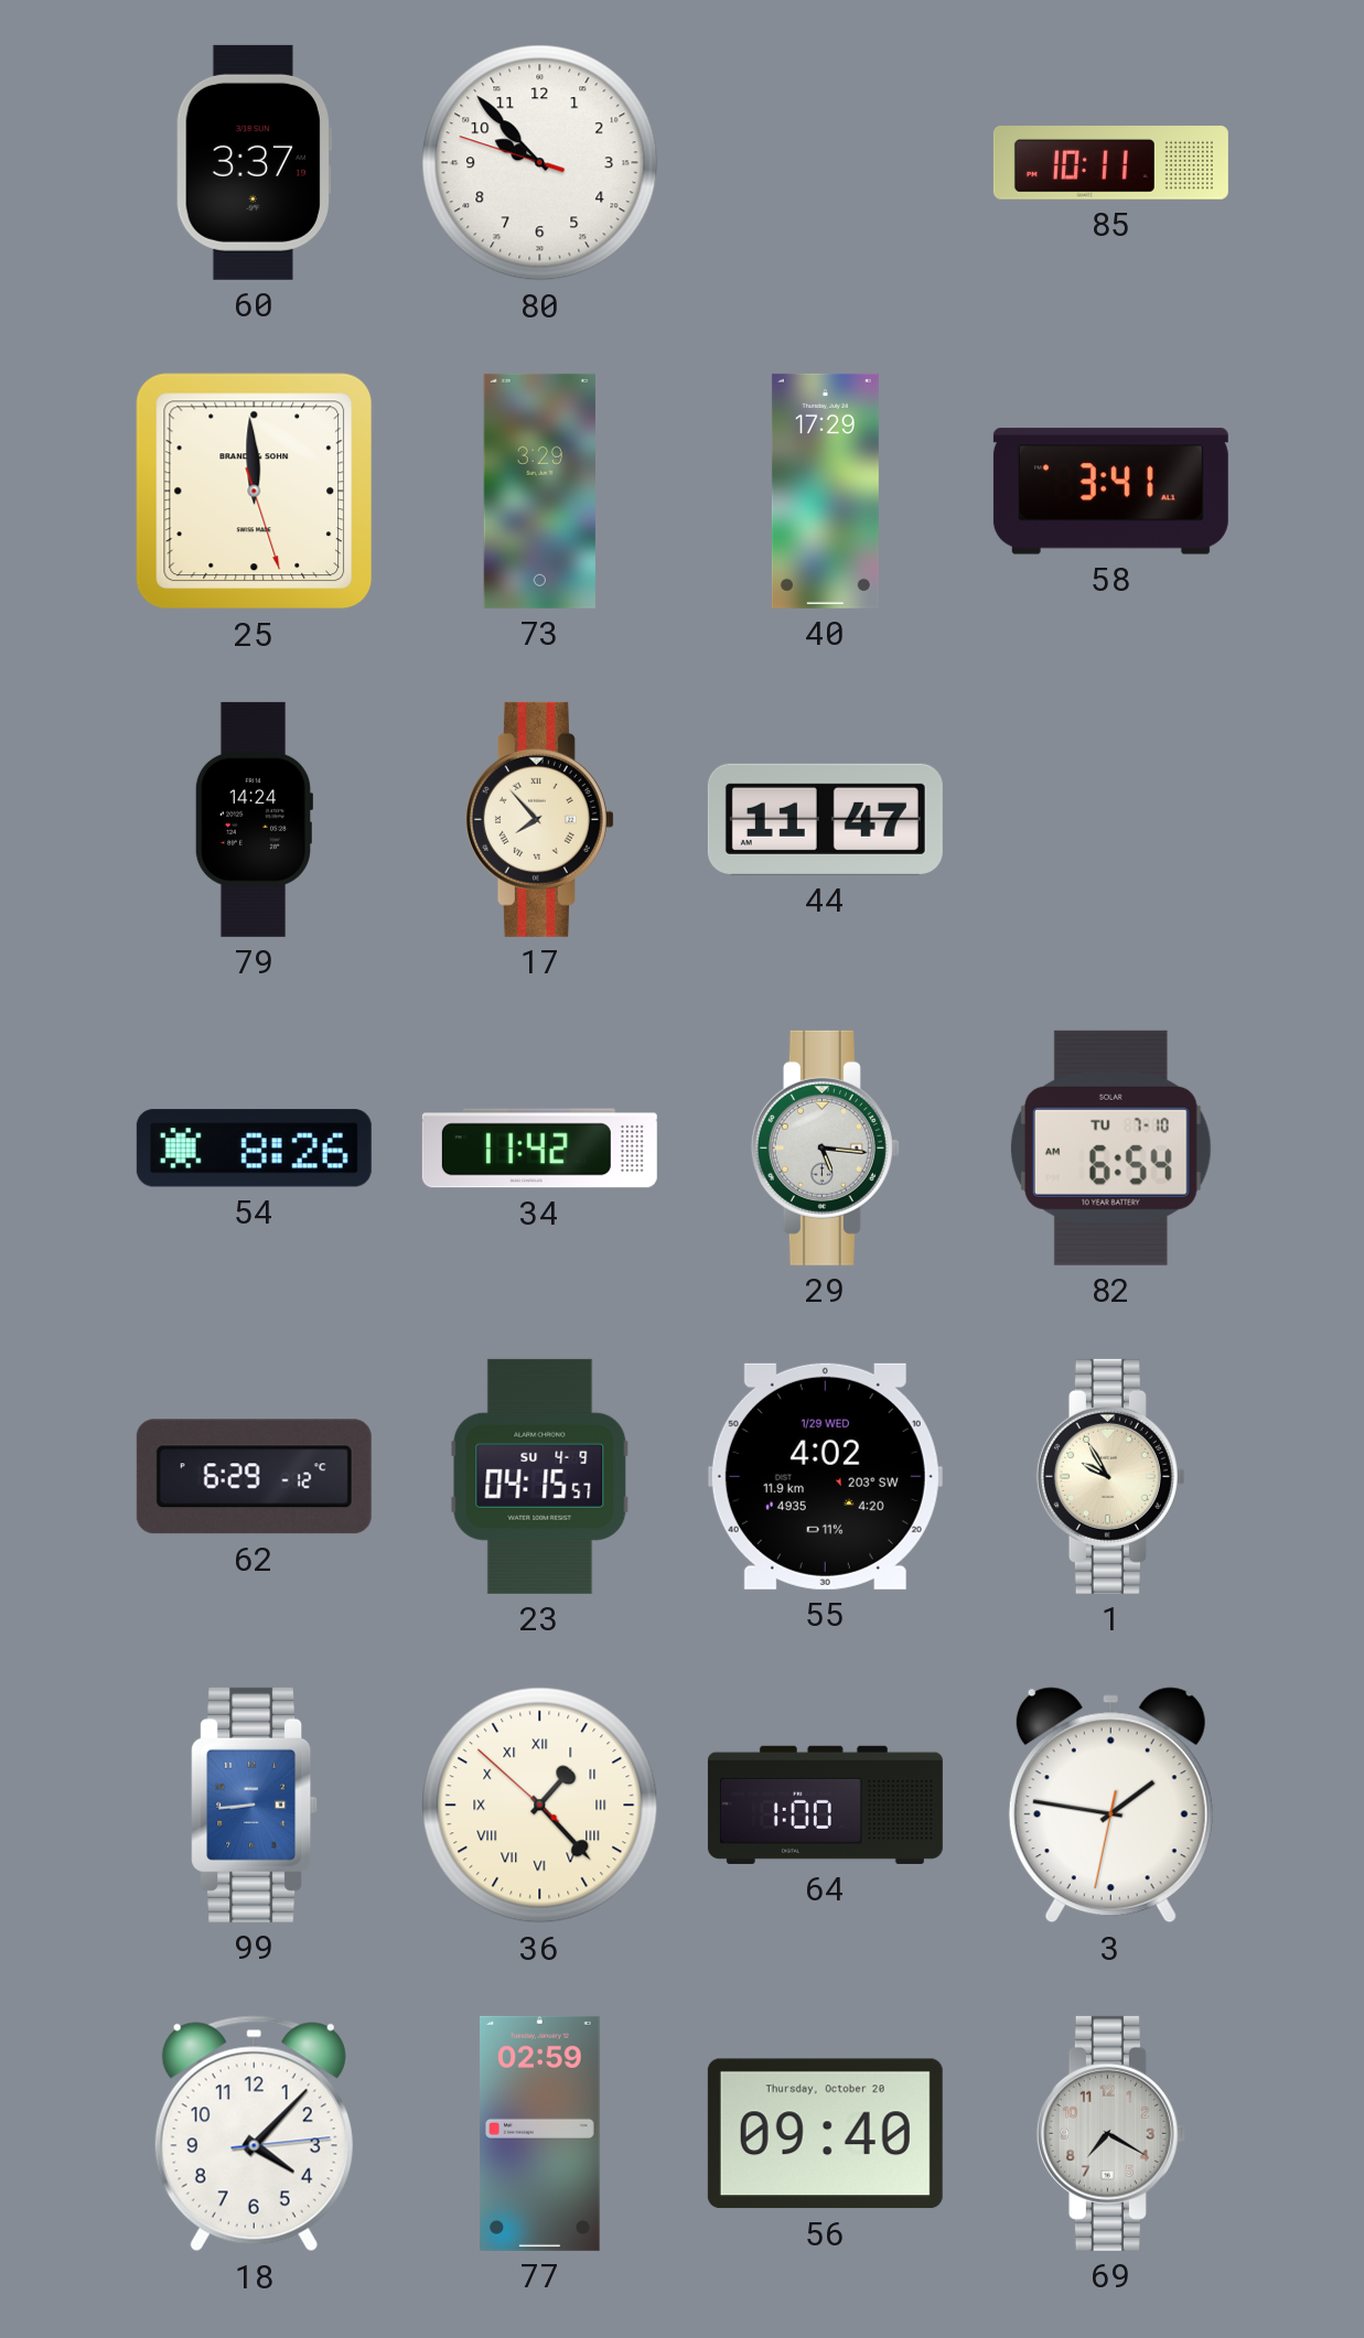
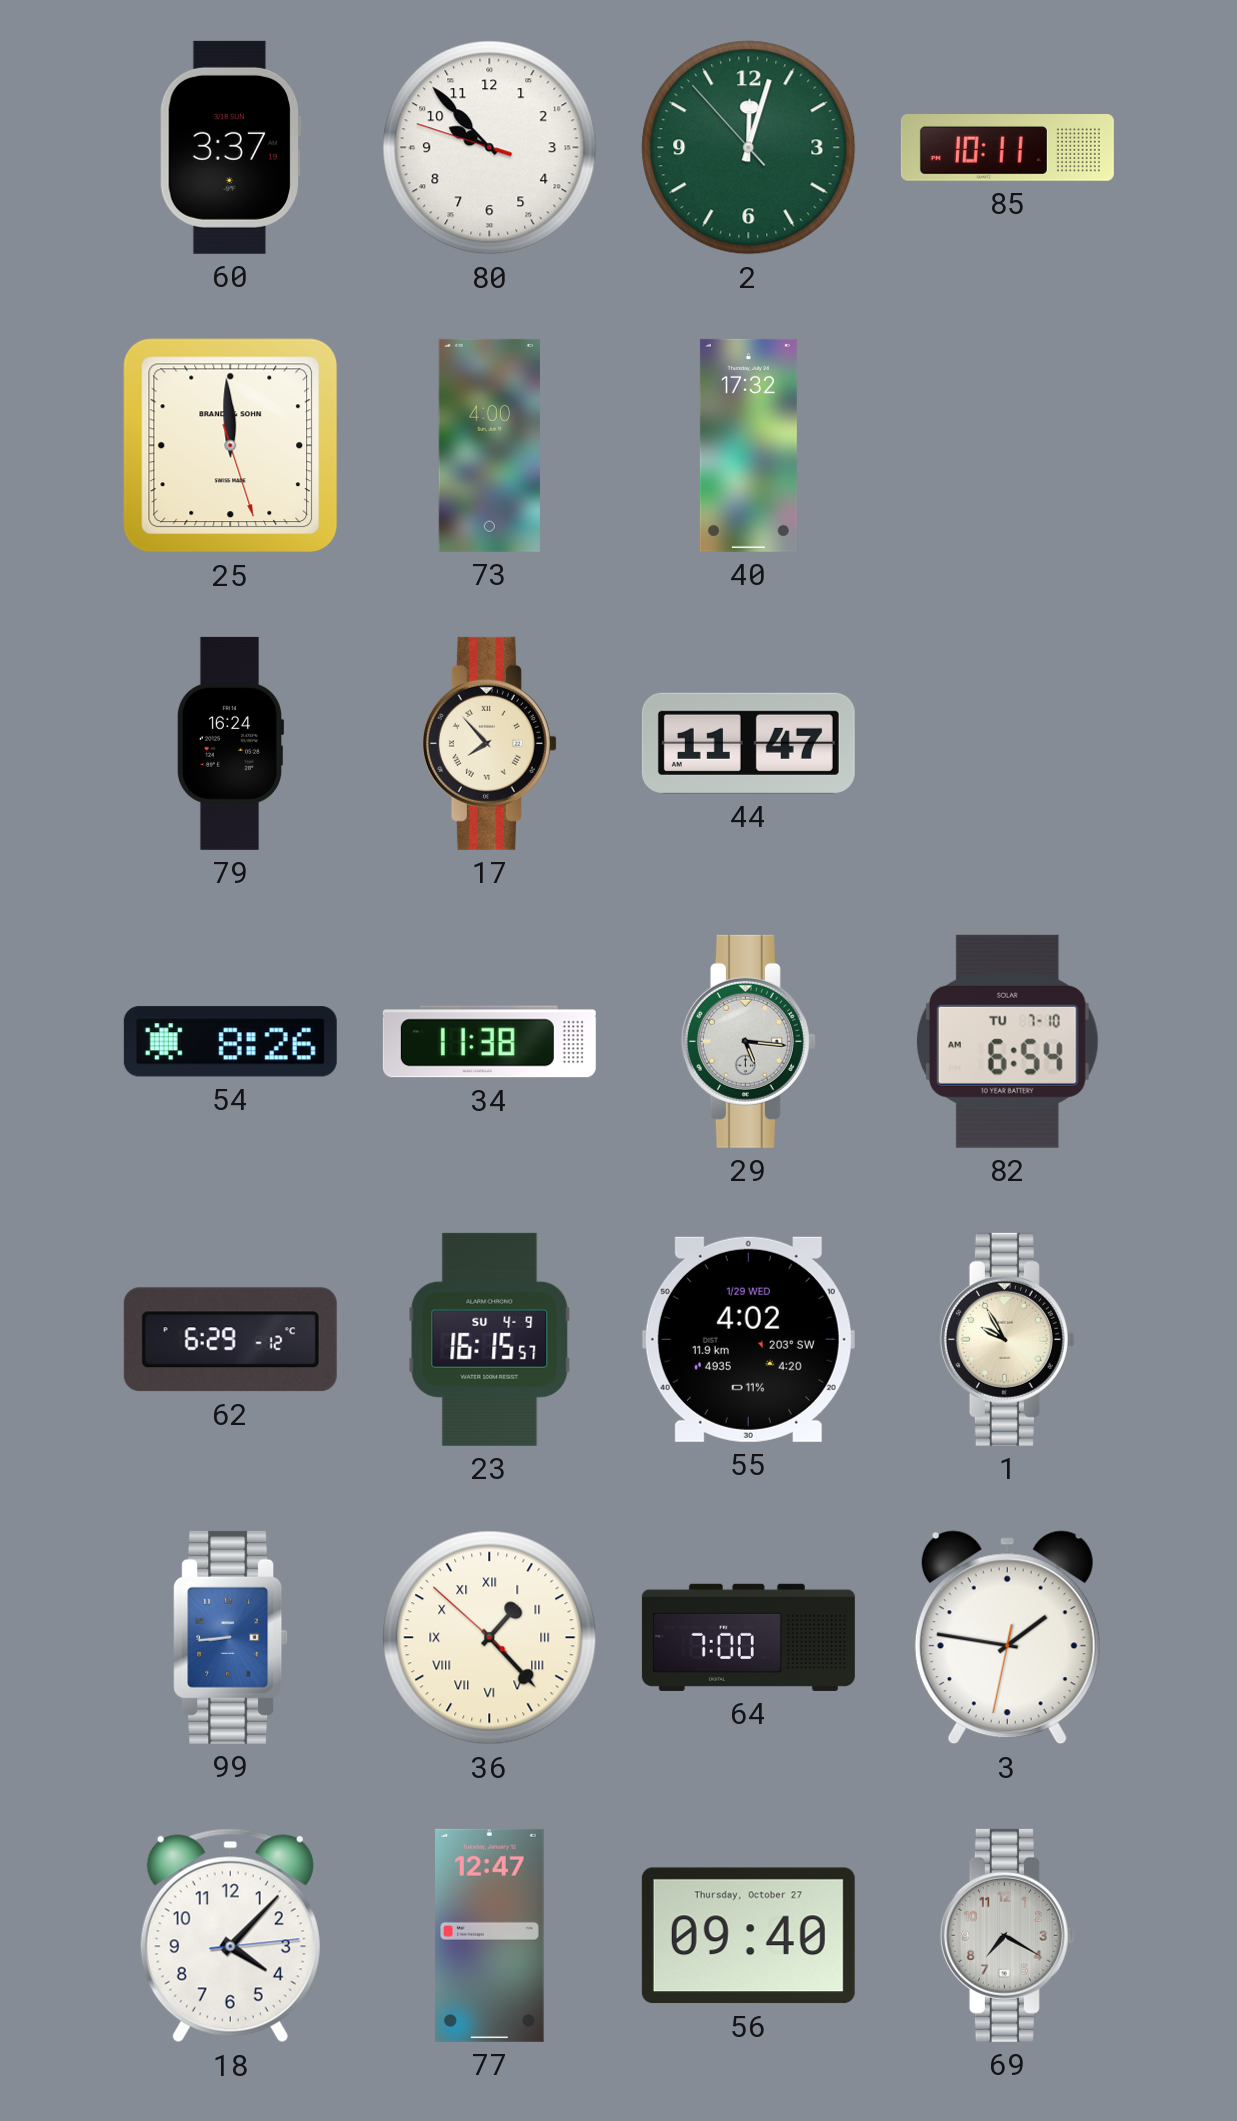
2: none -> 12:02
73: 3:29 -> 4:00
40: 17:29 -> 17:32
58: 3:41 -> none
79: 14:24 -> 16:24
34: 11:42 -> 11:38
23: 04:15 -> 16:15
64: 1:00 -> 7:00
77: 02:59 -> 12:47
56 date: Thursday, October 20 -> Thursday, October 27
